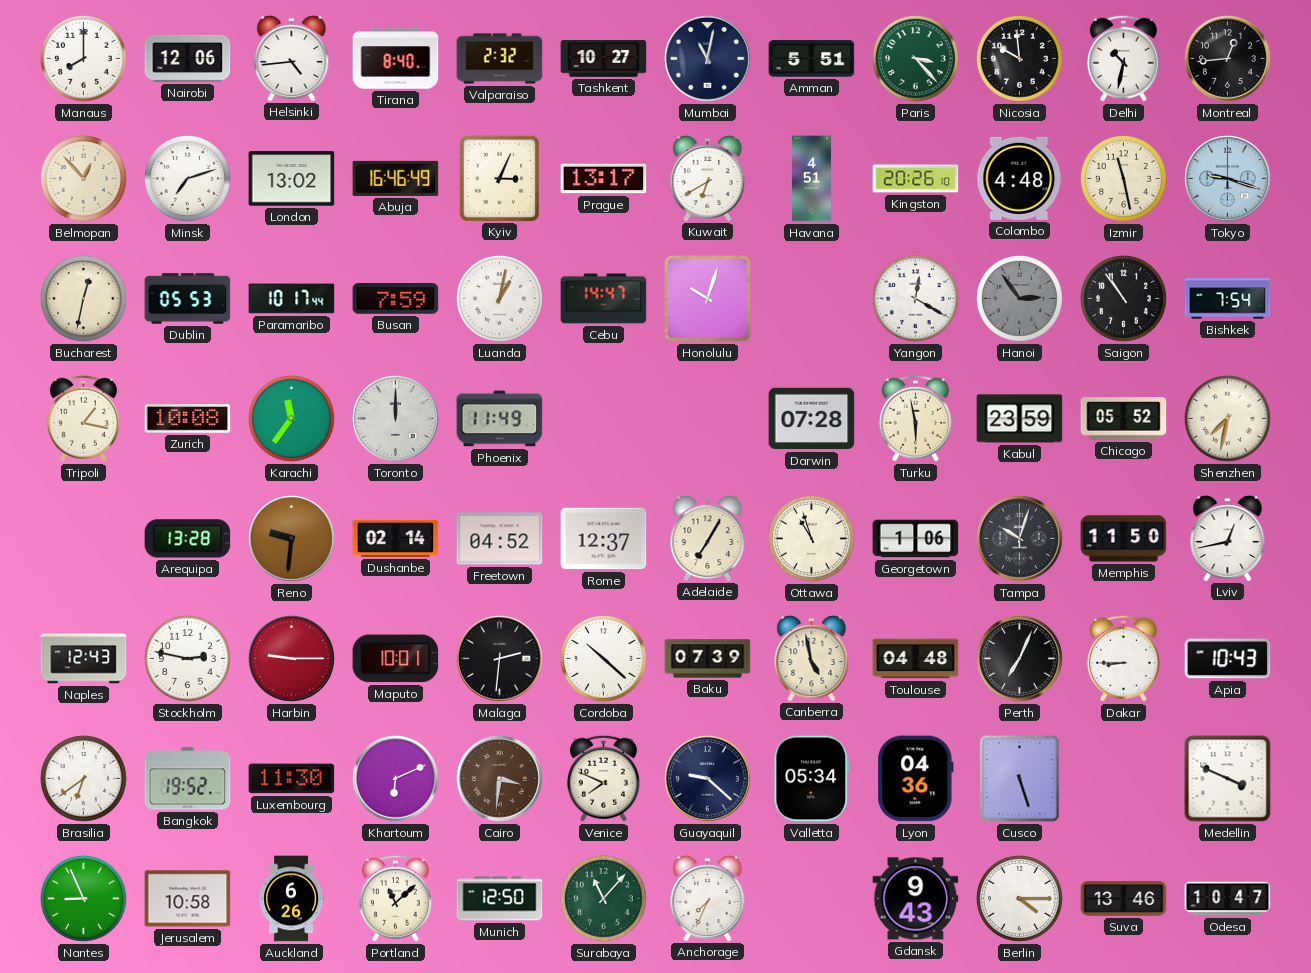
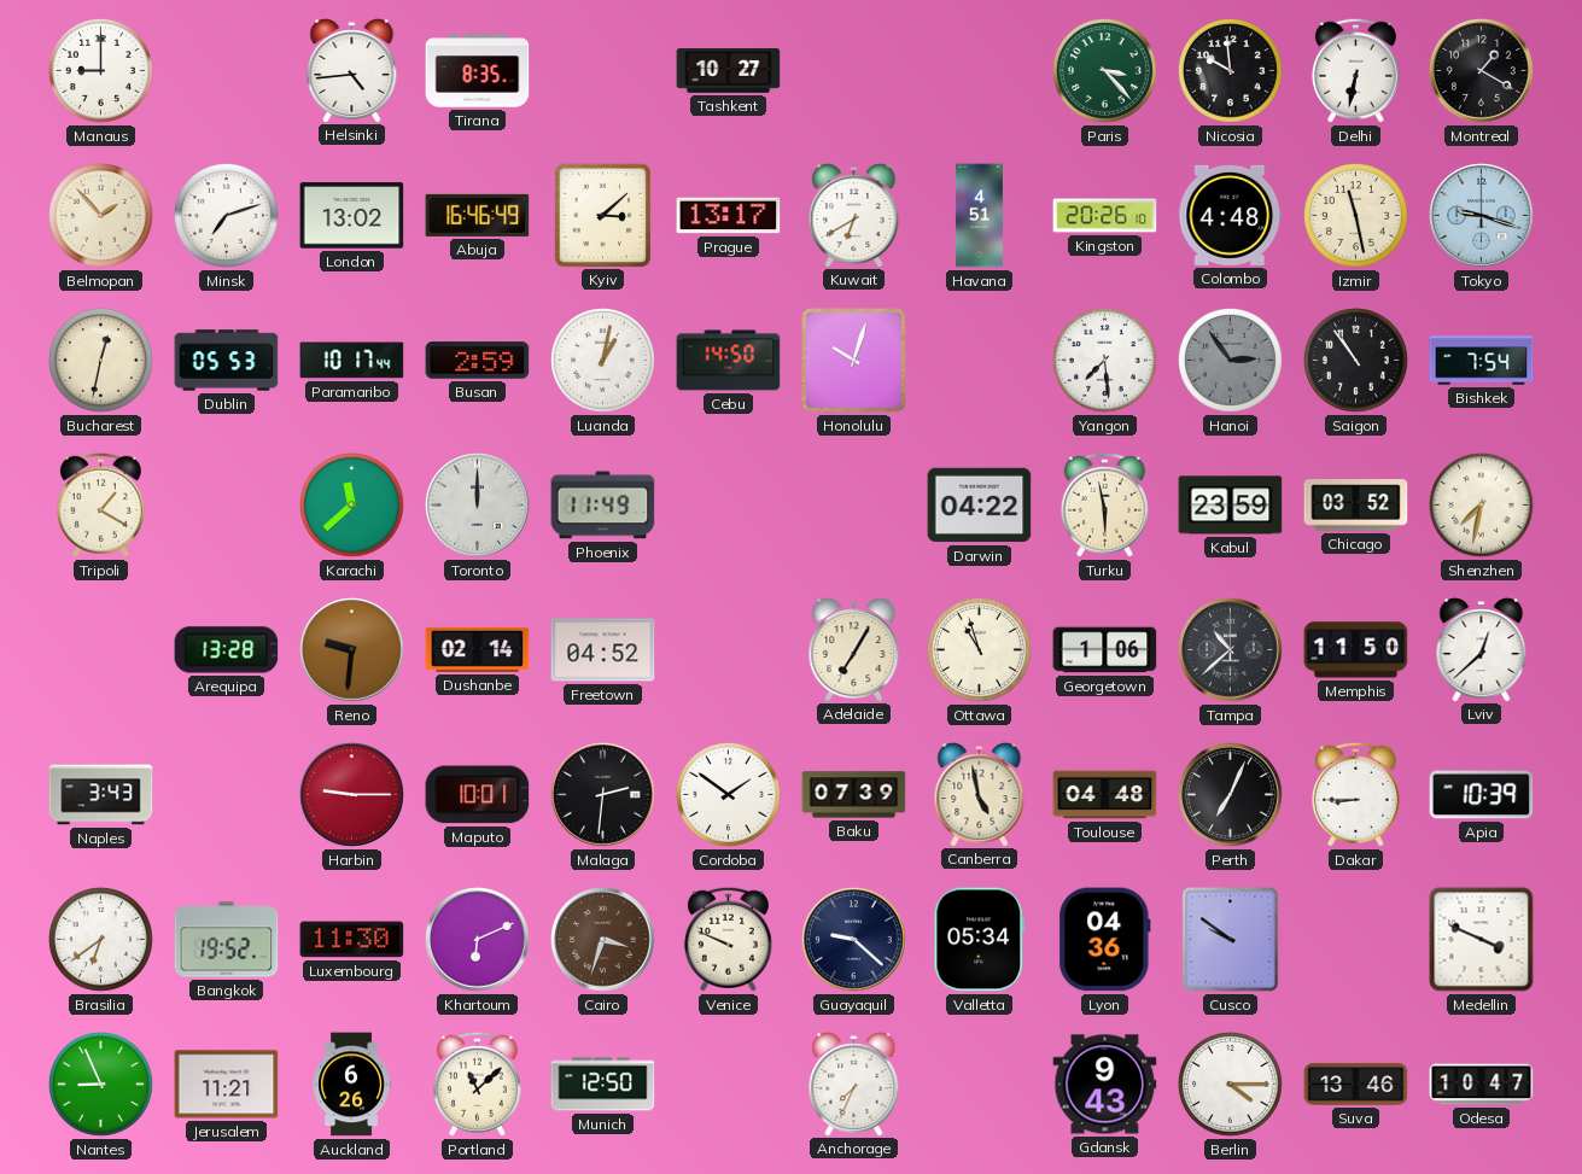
Manaus: 8:00 -> 9:00
Nairobi: 12:06 -> none
Tirana: 8:40 -> 8:35
Valparaiso: 2:32 -> none
Mumbai: 11:02 -> none
Amman: 5:51 -> none
Delhi: 10:32 -> 6:32
Montreal: 12:44 -> 1:20
Belmopan: 12:53 -> 1:53
Kyiv: 3:04 -> 3:08
Busan: 7:59 -> 2:59
Cebu: 14:47 -> 14:50
Yangon: 12:20 -> 7:29
Tripoli: 1:17 -> 1:20
Zurich: 10:08 -> none
Karachi: 11:36 -> 11:38
Darwin: 07:28 -> 04:22
Chicago: 05:52 -> 03:52
Rome: 12:37 -> none
Tampa: 10:03 -> 10:38
Lviv: 12:43 -> 12:38
Naples: 12:43 -> 3:43
Stockholm: 2:47 -> none
Cordoba: 10:22 -> 1:51
Apia: 10:43 -> 10:39
Cairo: 3:31 -> 3:33
Venice: 7:49 -> 9:49
Cusco: 5:27 -> 9:51
Jerusalem: 10:58 -> 11:21
Surabaya: 11:07 -> none
